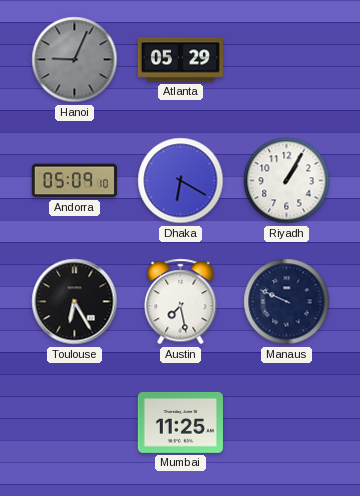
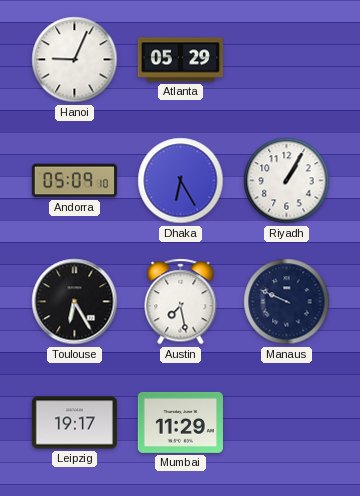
Hanoi dial: grey -> white
Dhaka: 6:20 -> 6:25
Leipzig: none -> 19:17
Mumbai: 11:25 -> 11:29
